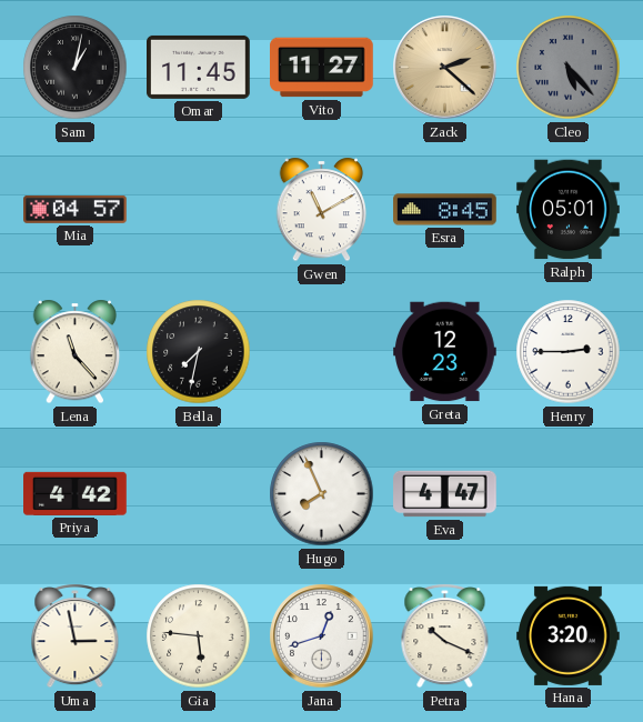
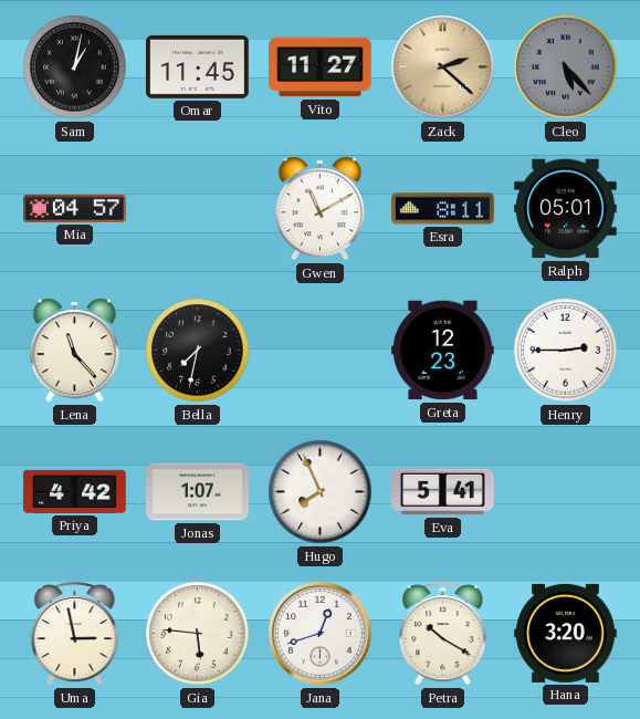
Esra: 8:45 -> 8:11
Jonas: none -> 1:07
Eva: 4:47 -> 5:41
Petra: 10:19 -> 10:20
